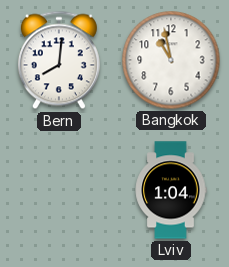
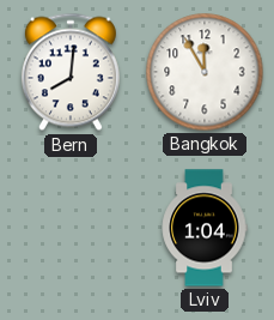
Bangkok: 10:58 -> 11:55
